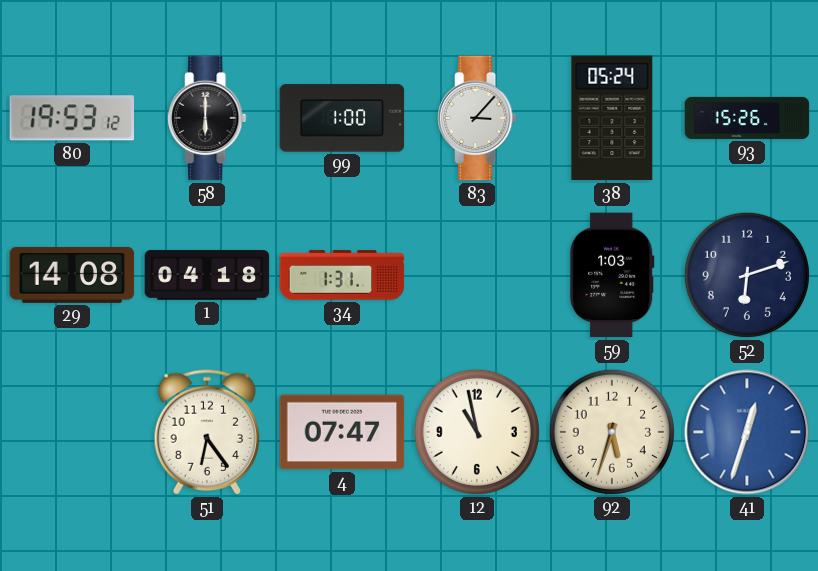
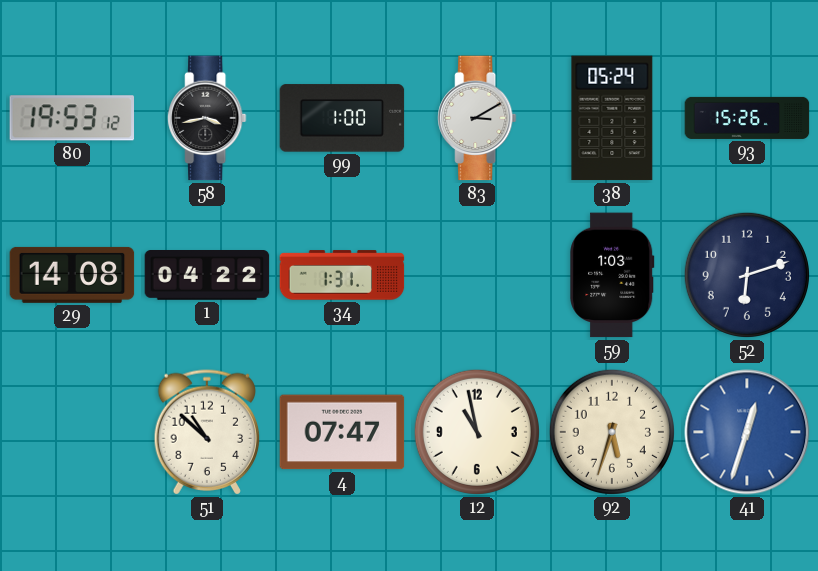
58: 6:00 -> 3:43
83: 3:07 -> 3:10
1: 04:18 -> 04:22
51: 6:24 -> 10:52
